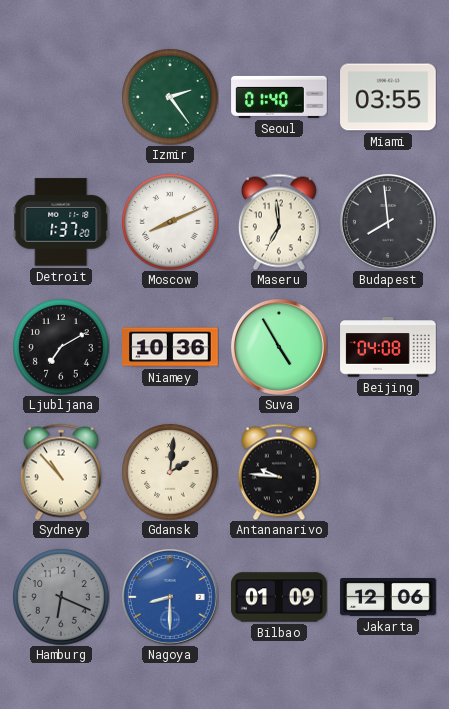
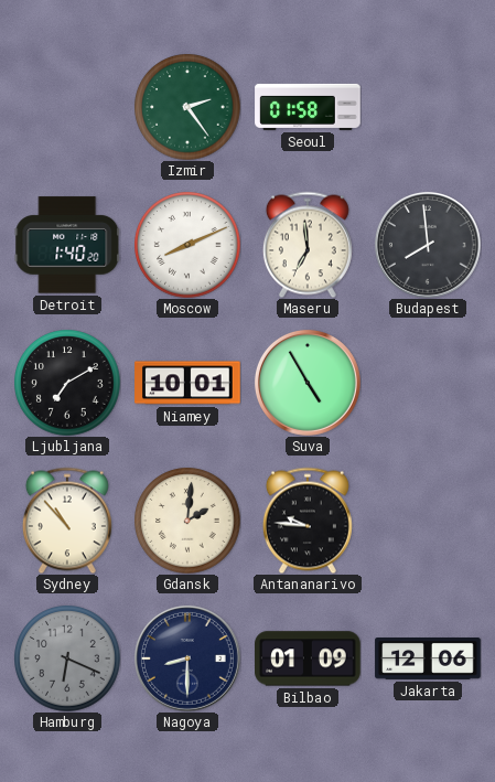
Seoul: 01:40 -> 01:58
Miami: 03:55 -> none
Detroit: 1:37 -> 1:40
Niamey: 10:36 -> 10:01
Beijing: 04:08 -> none
Nagoya dial: blue -> navy
